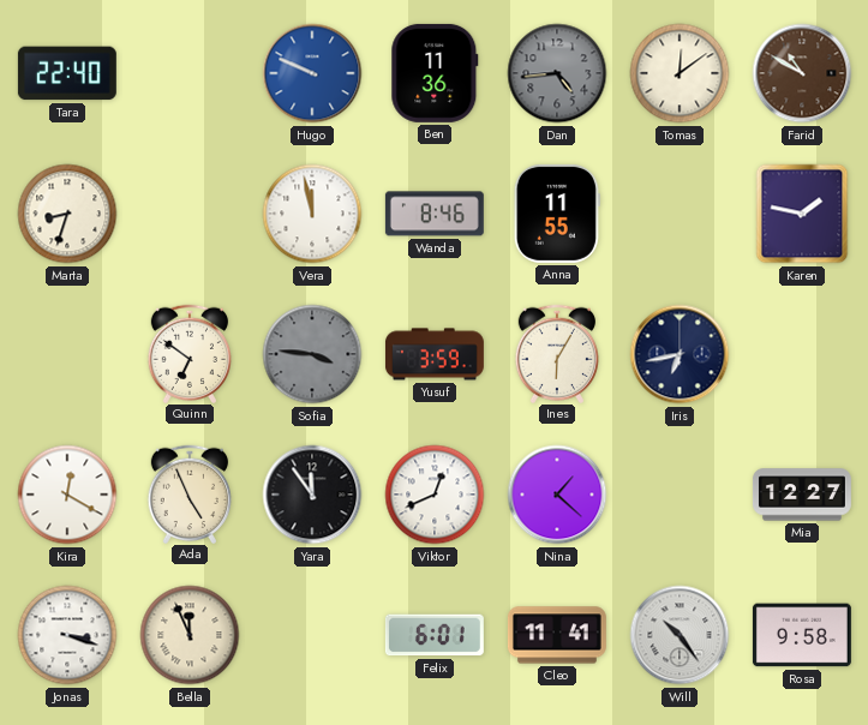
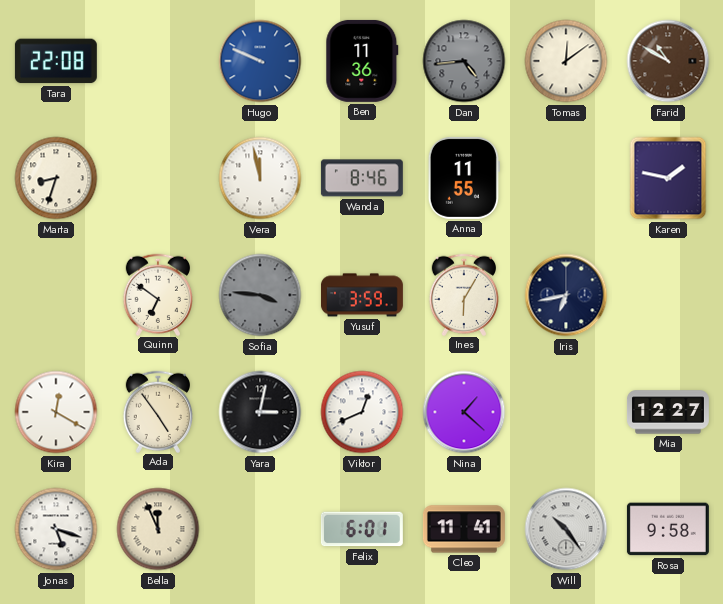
Tara: 22:40 -> 22:08
Ada: 4:56 -> 4:54
Yara: 11:54 -> 3:02
Jonas: 3:18 -> 5:18
